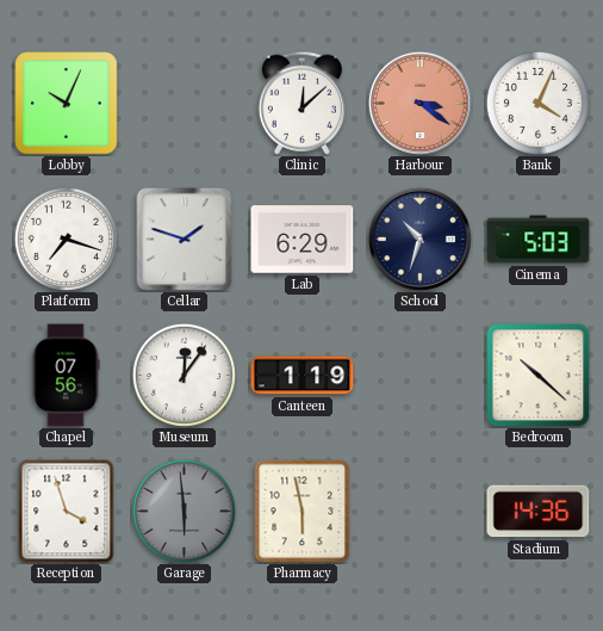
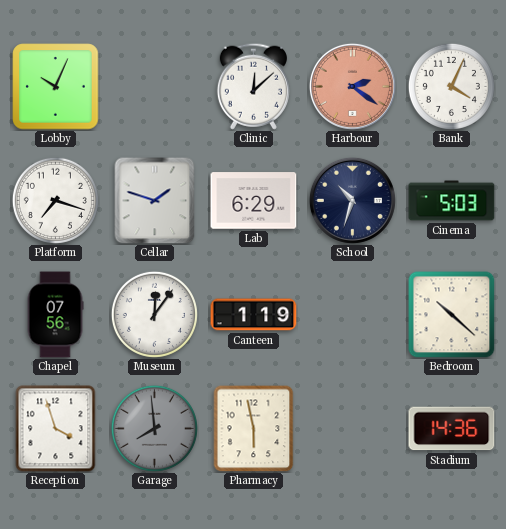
Harbour: 3:21 -> 2:21
Garage: 5:59 -> 7:59
